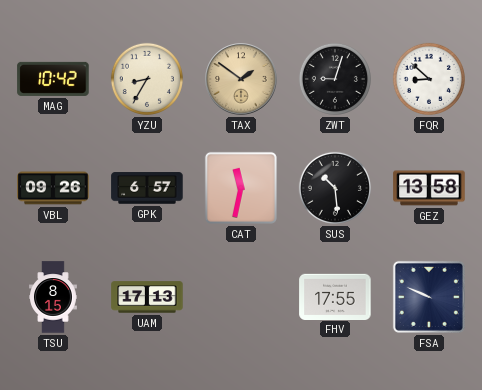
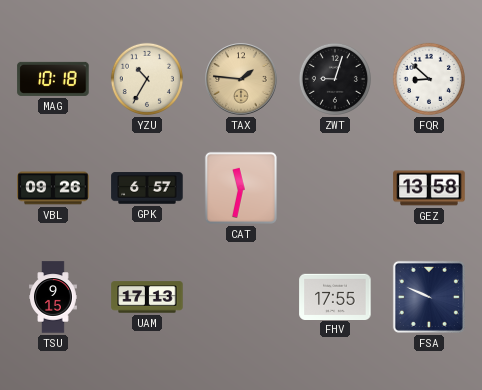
MAG: 10:42 -> 10:18
YZU: 8:35 -> 10:35
TAX: 1:51 -> 1:46
SUS: 10:29 -> none
TSU: 8:15 -> 9:15
